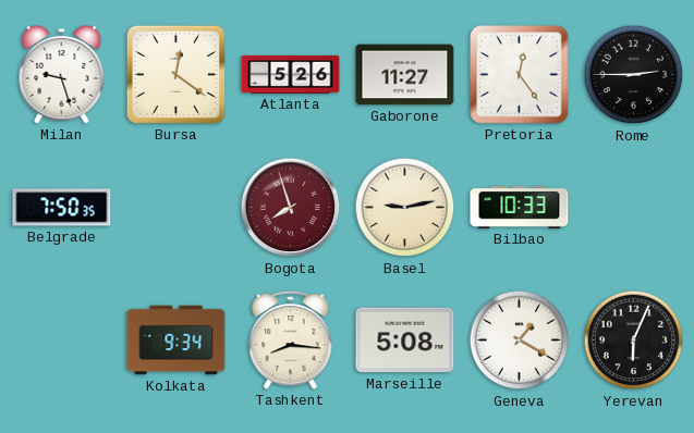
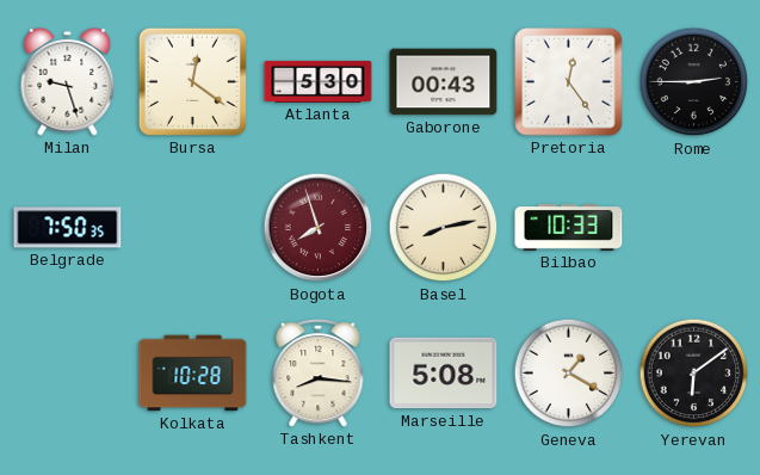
Atlanta: 5:26 -> 5:30
Gaborone: 11:27 -> 00:43
Basel: 9:13 -> 8:13
Kolkata: 9:34 -> 10:28
Yerevan: 6:04 -> 6:09
